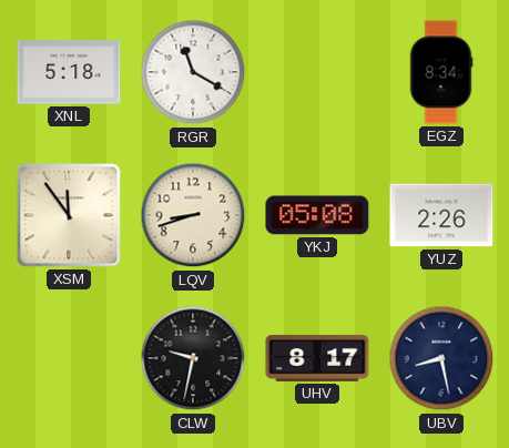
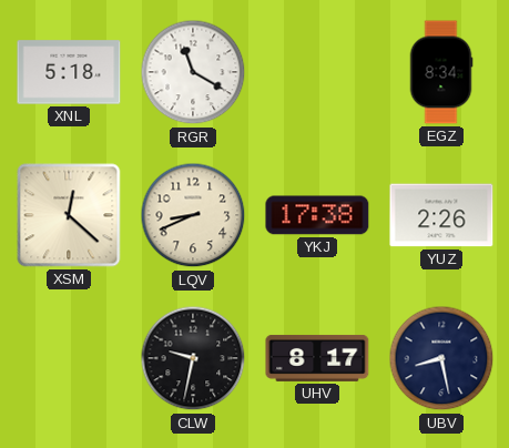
XSM: 11:54 -> 12:22
LQV: 8:42 -> 8:41
YKJ: 05:08 -> 17:38
